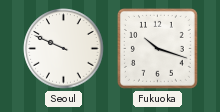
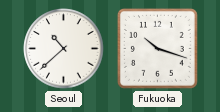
Seoul: 9:49 -> 10:38
